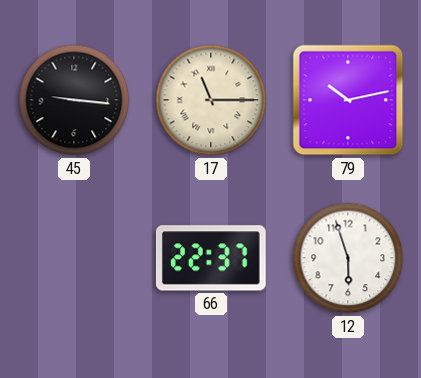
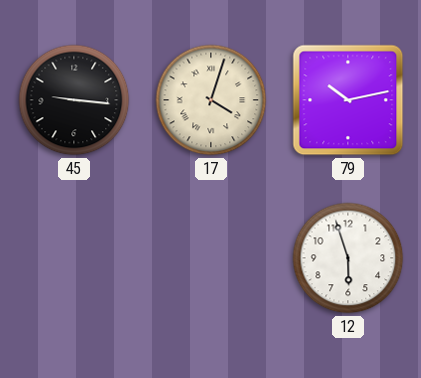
17: 11:15 -> 4:03
66: 22:37 -> none
